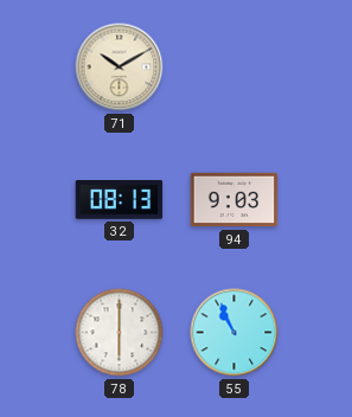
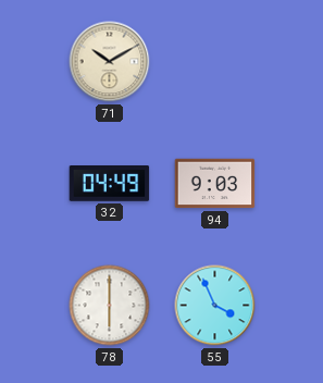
32: 08:13 -> 04:49
55: 10:56 -> 3:56
